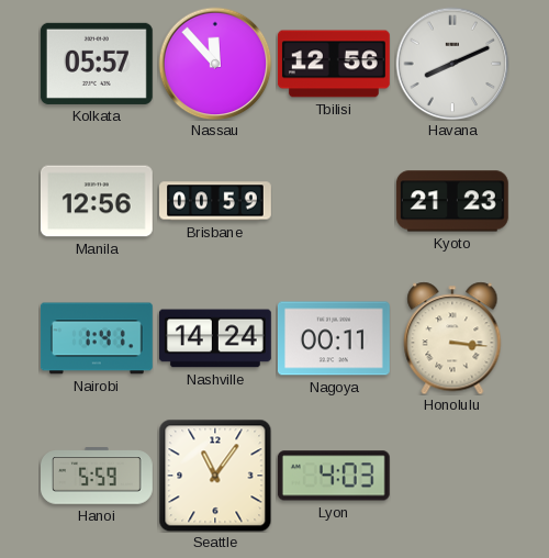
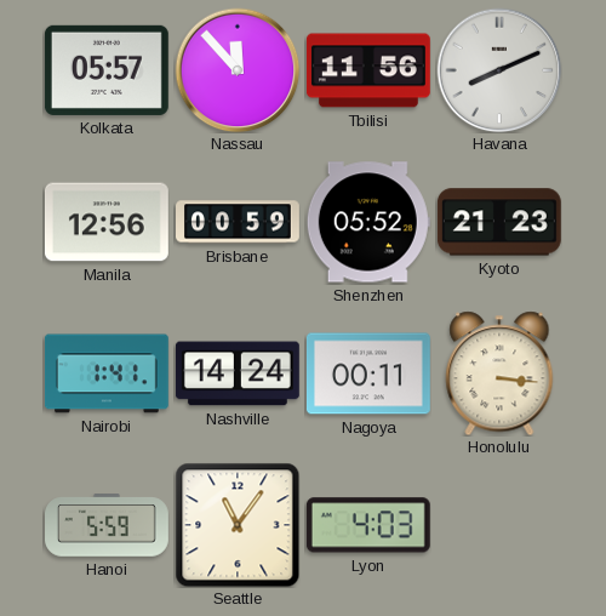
Tbilisi: 12:56 -> 11:56
Shenzhen: none -> 05:52
